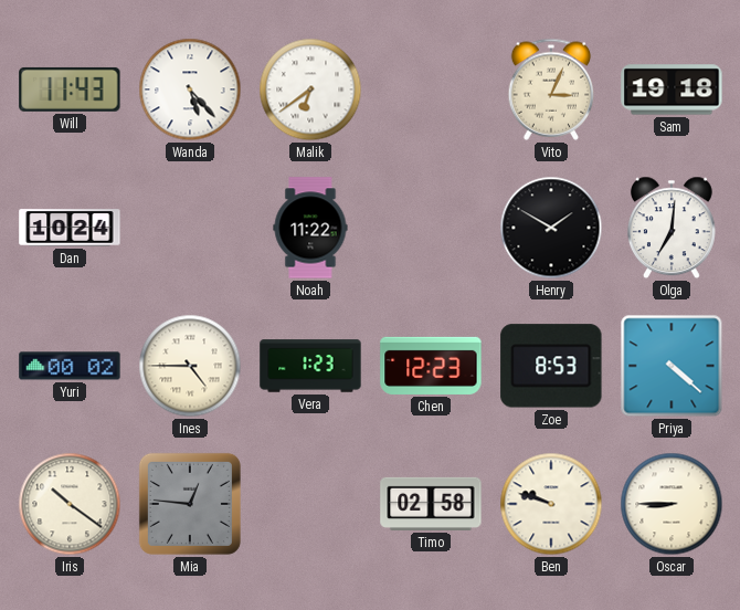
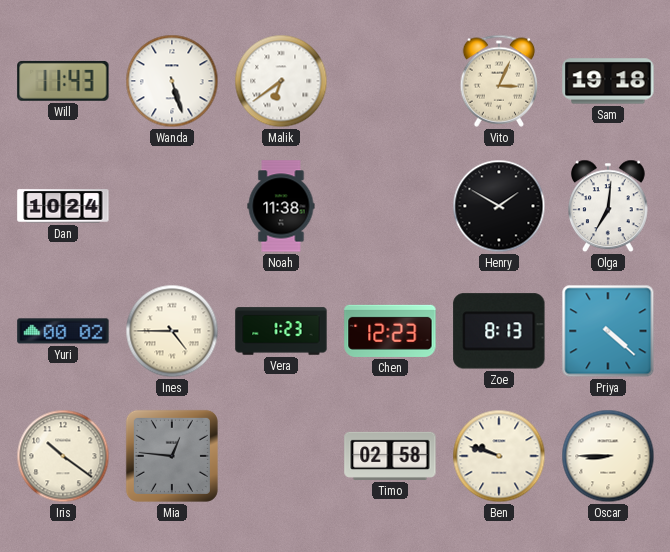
Wanda: 5:23 -> 5:27
Noah: 11:22 -> 11:38
Zoe: 8:53 -> 8:13
